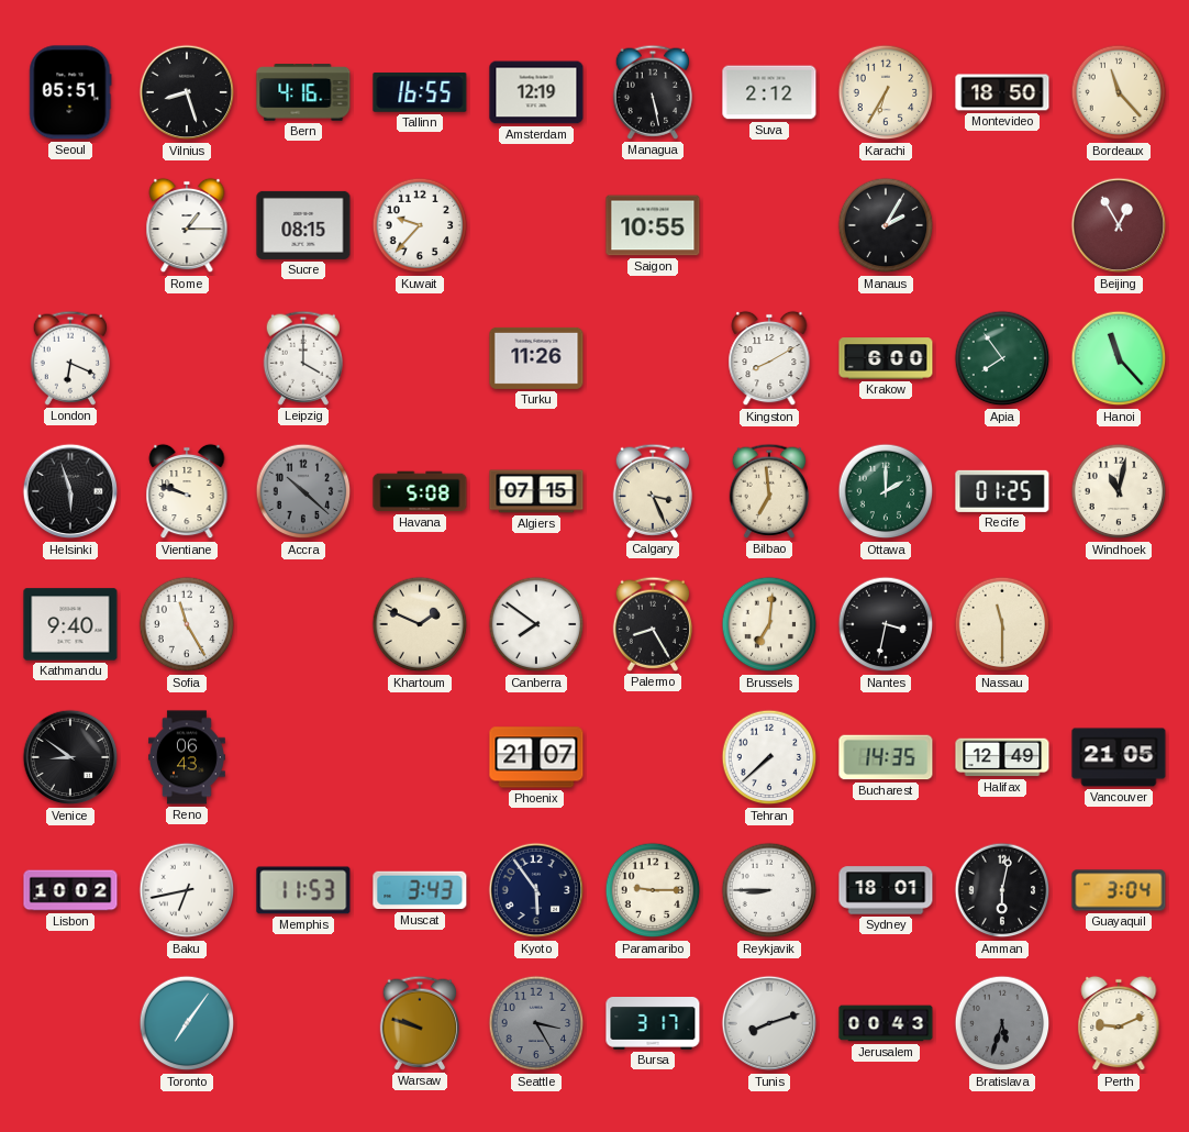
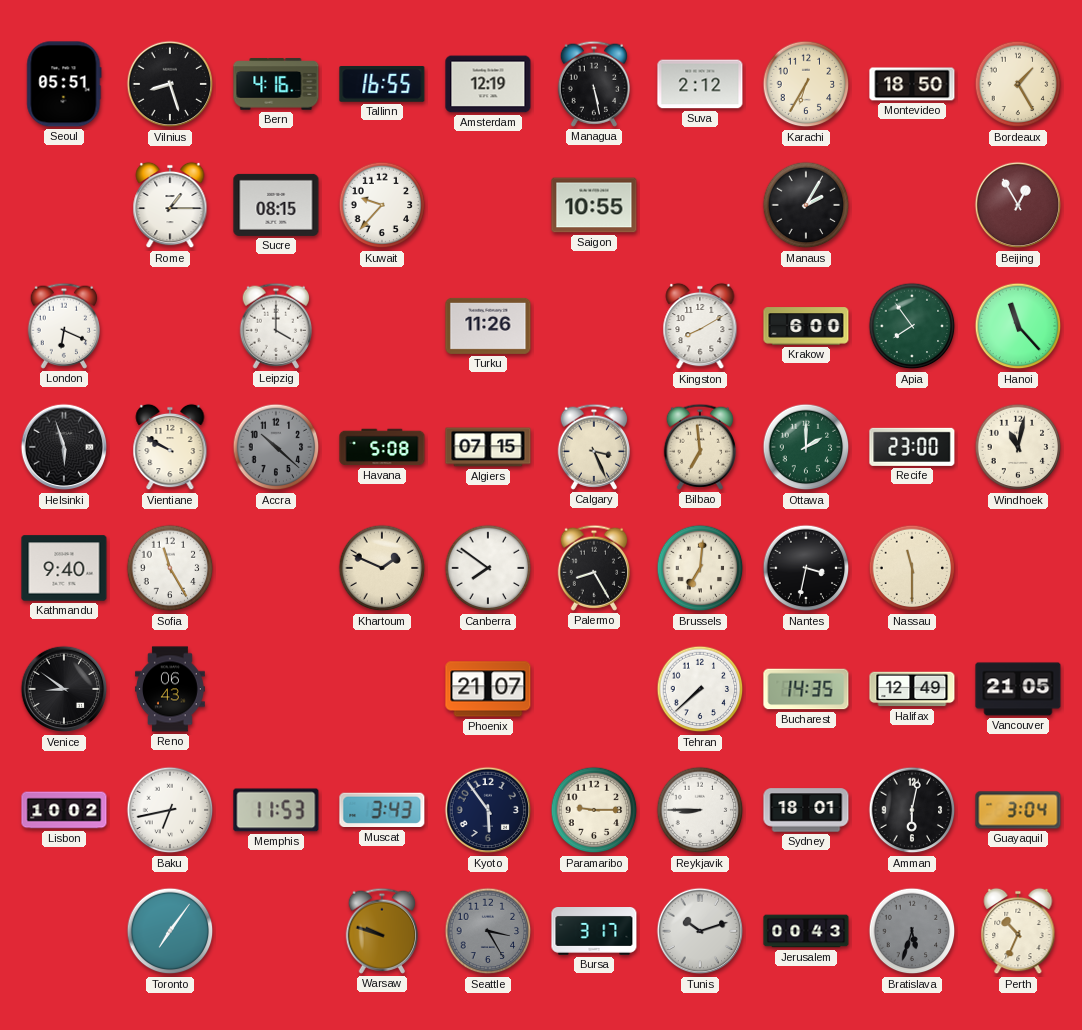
Bordeaux: 11:23 -> 1:25
Vientiane: 9:48 -> 9:50
Recife: 01:25 -> 23:00
Tunis: 8:12 -> 10:12
Perth: 9:11 -> 10:34
